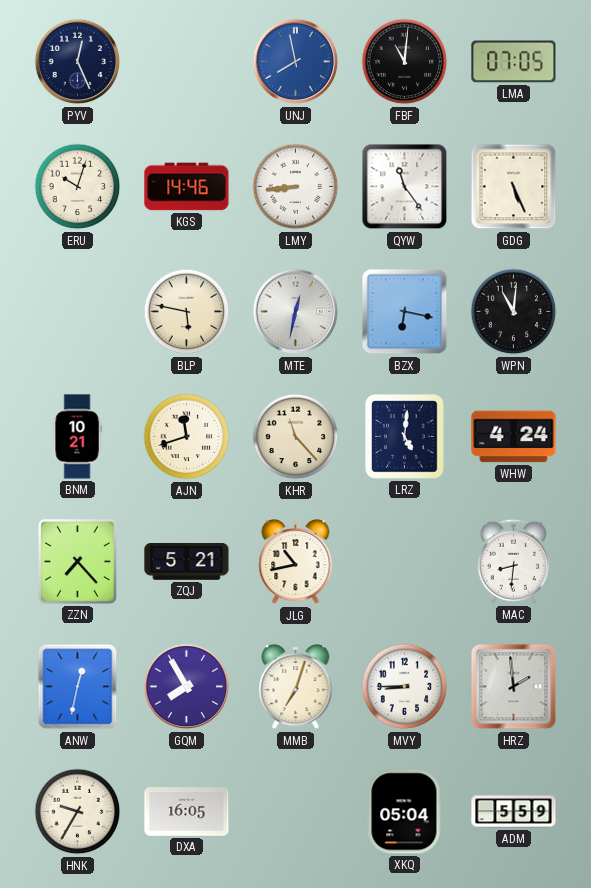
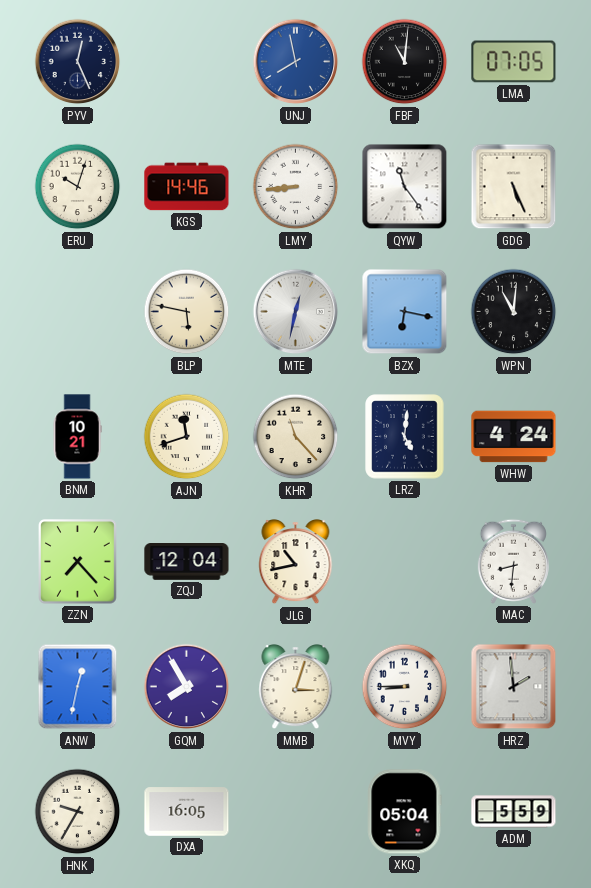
ZQJ: 5:21 -> 12:04
MMB: 7:03 -> 3:03
